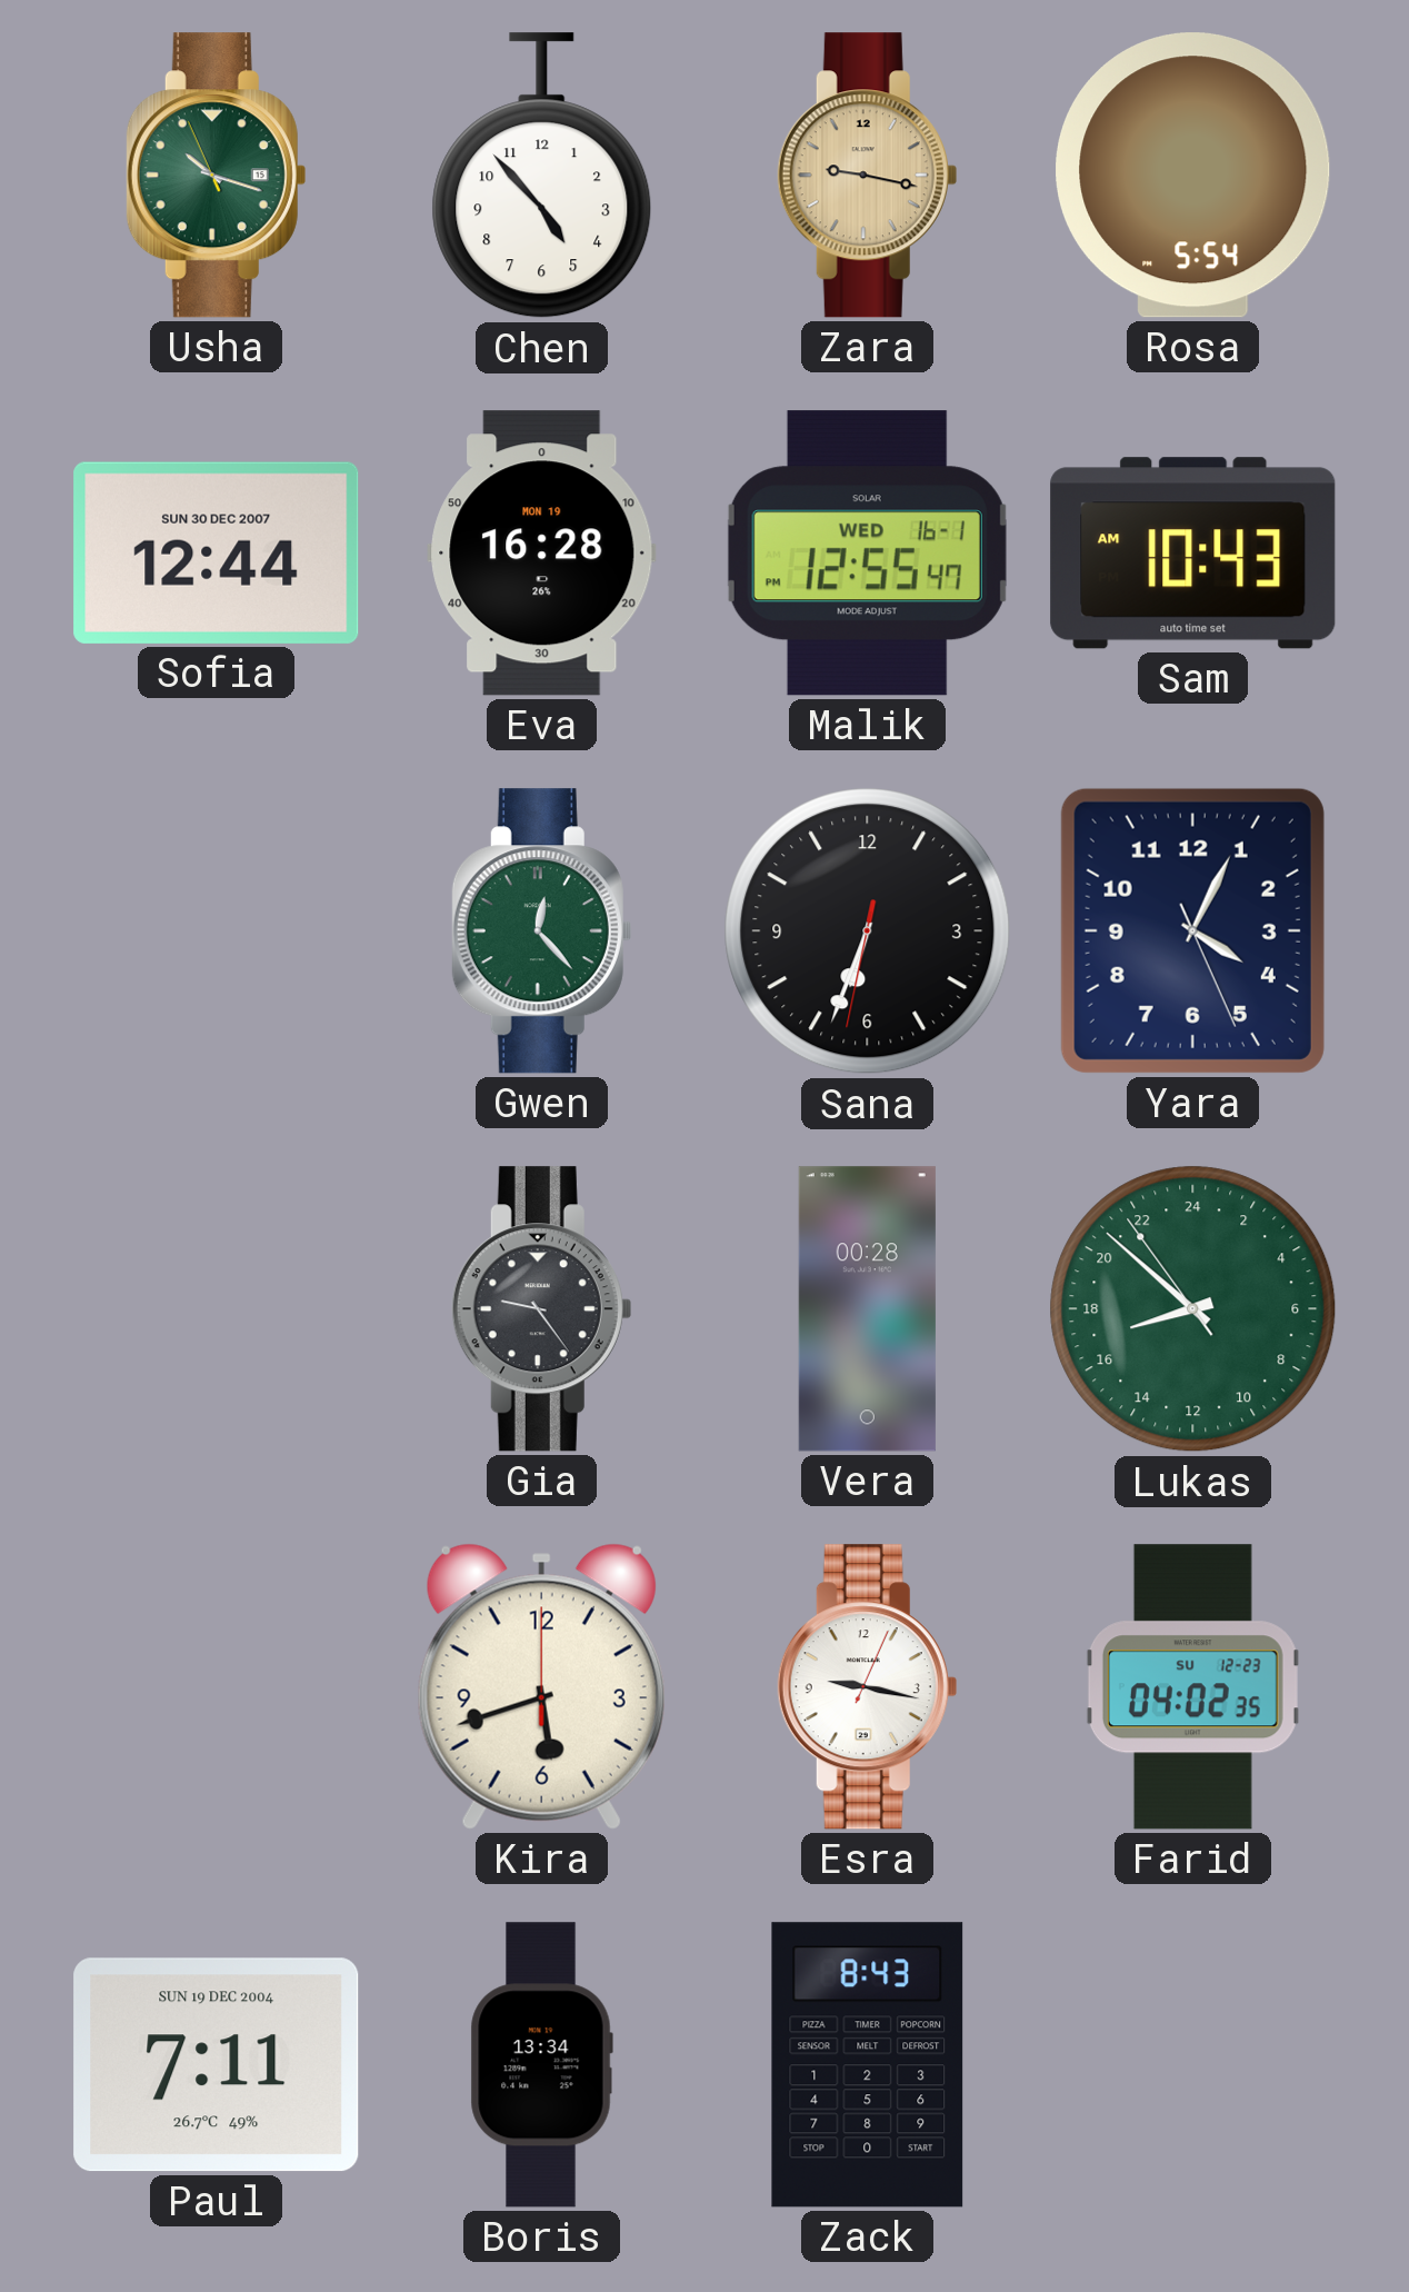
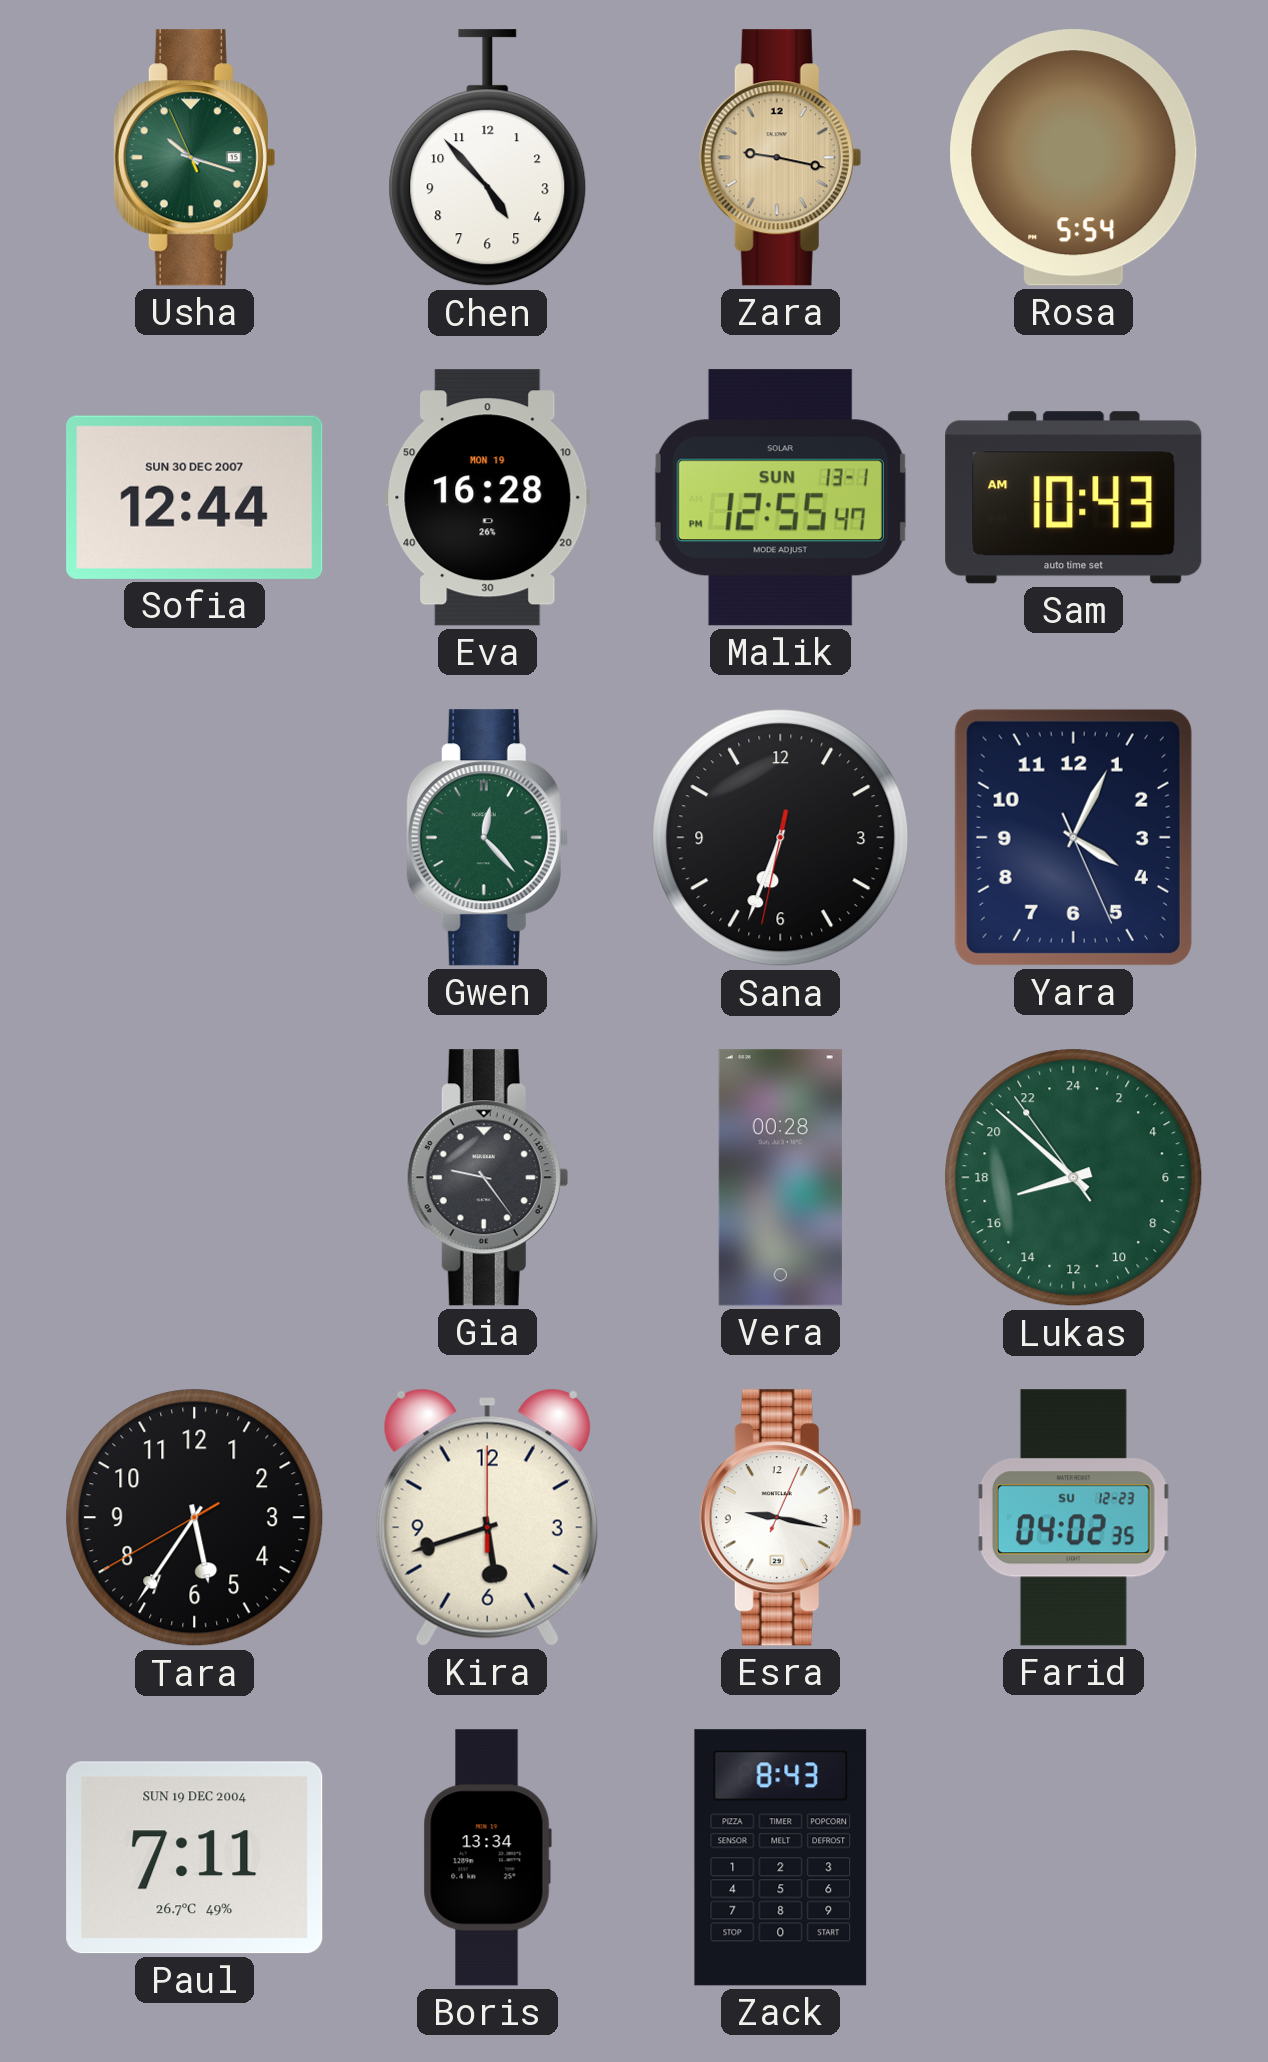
Malik date: WED 16-1 -> SUN 13-1
Tara: none -> 5:35
